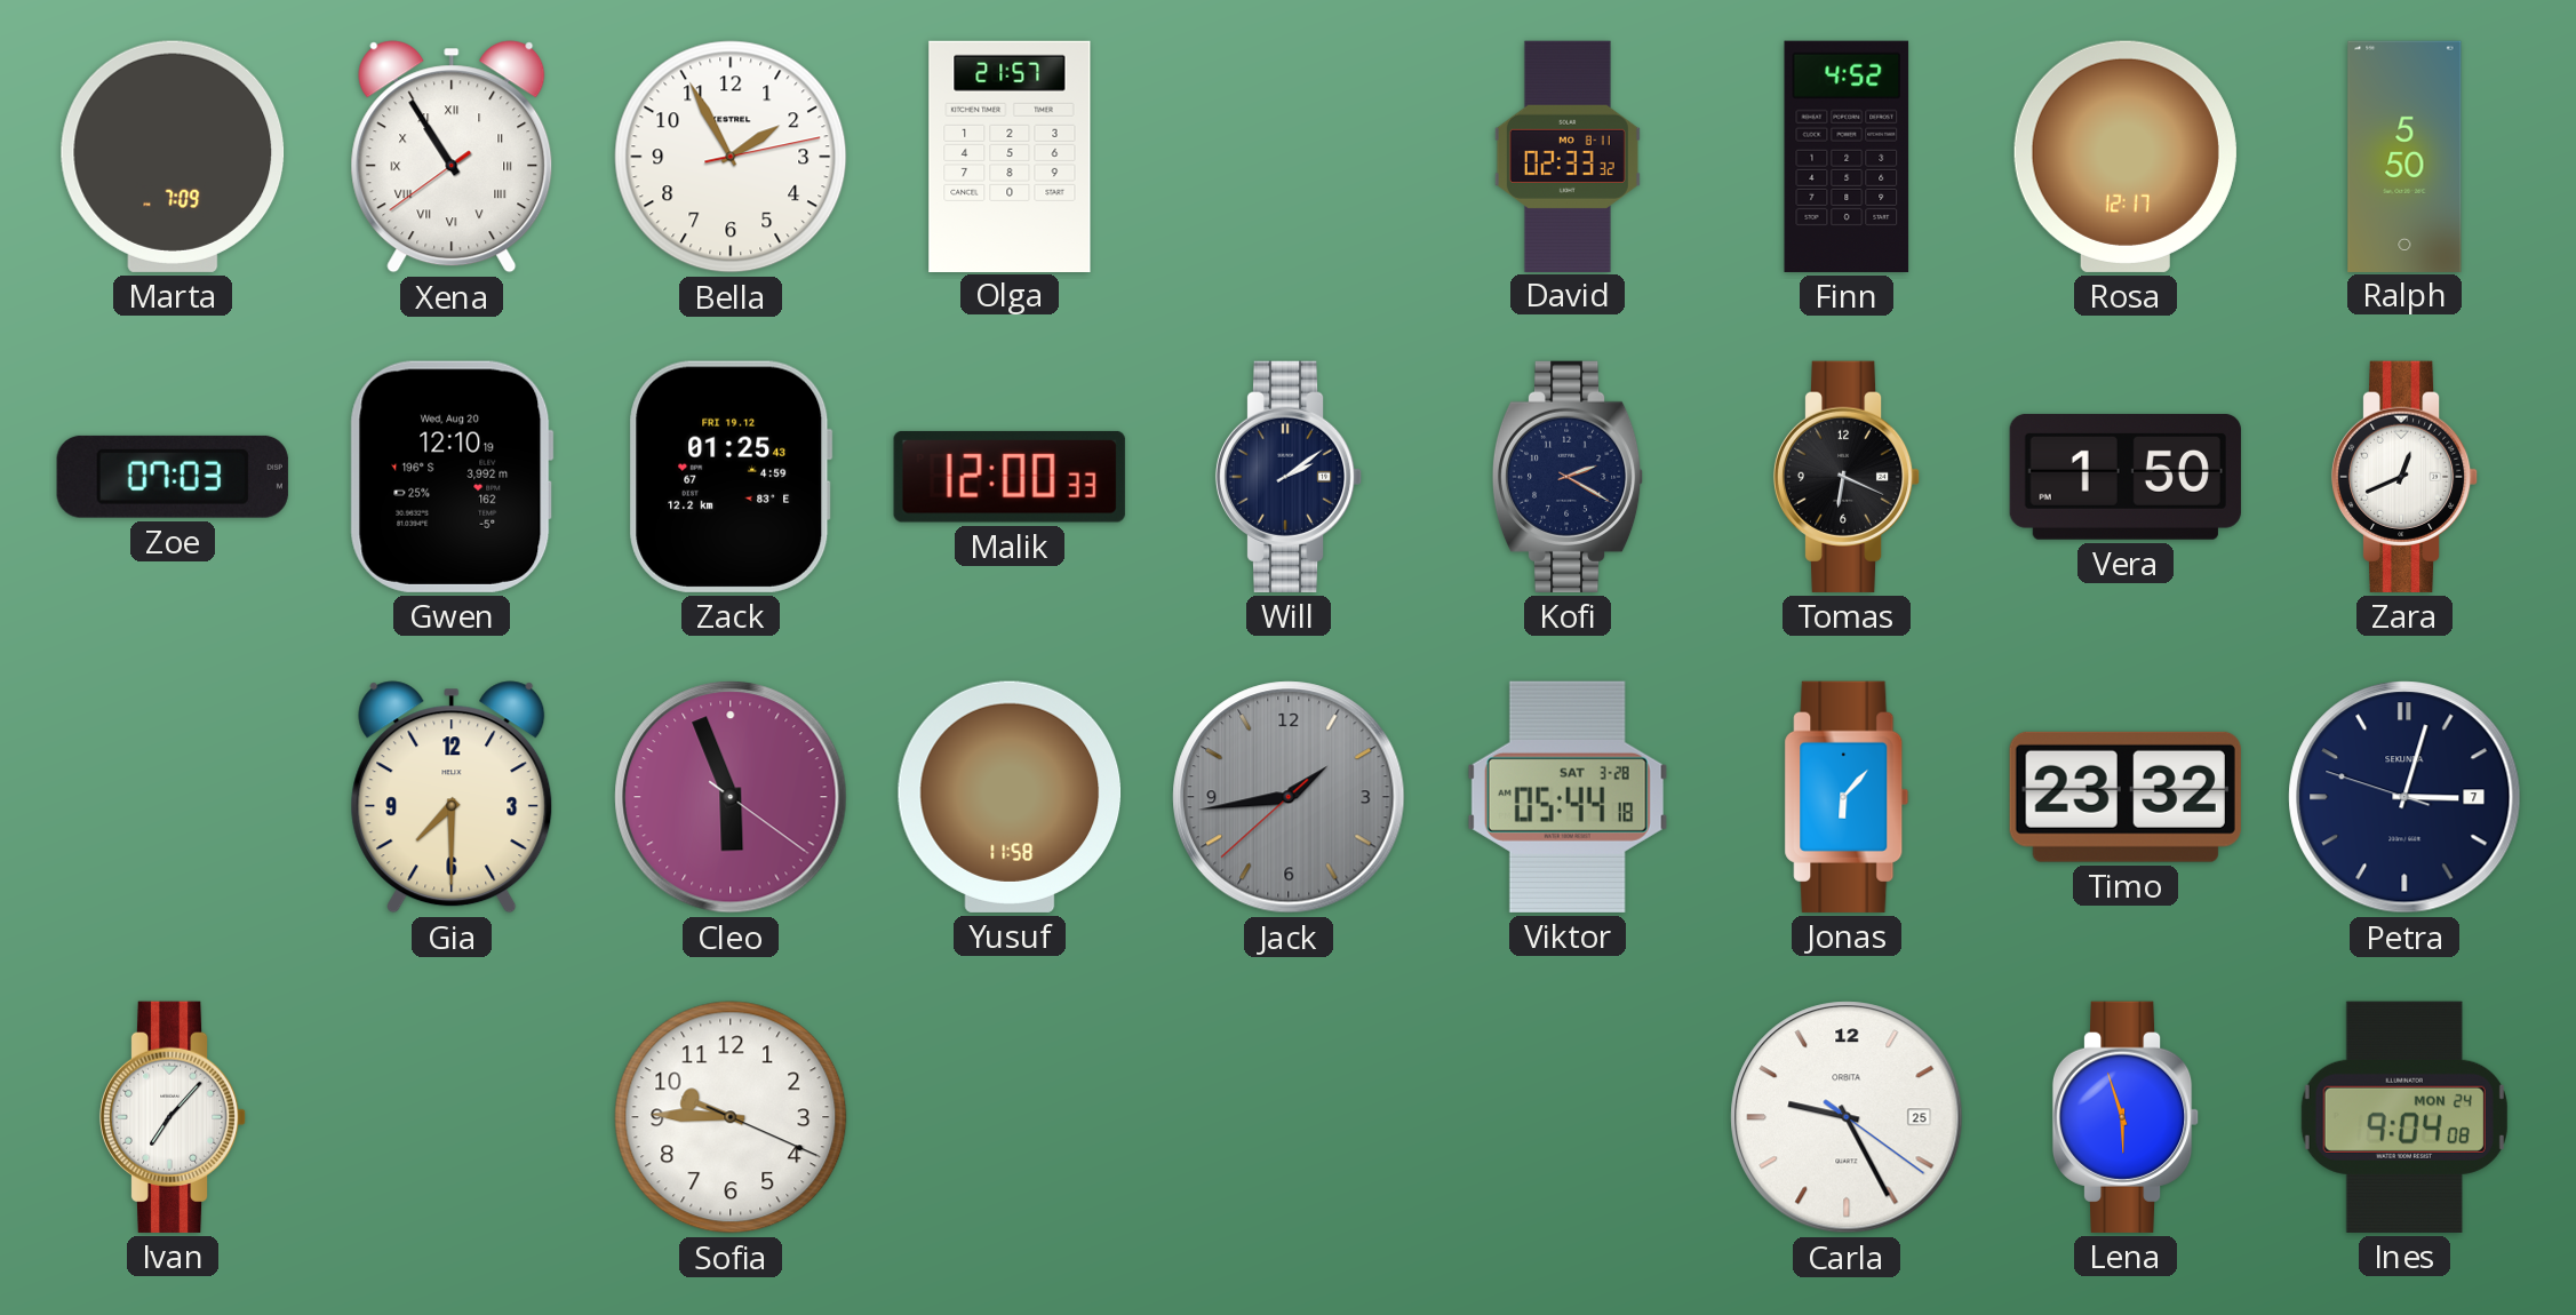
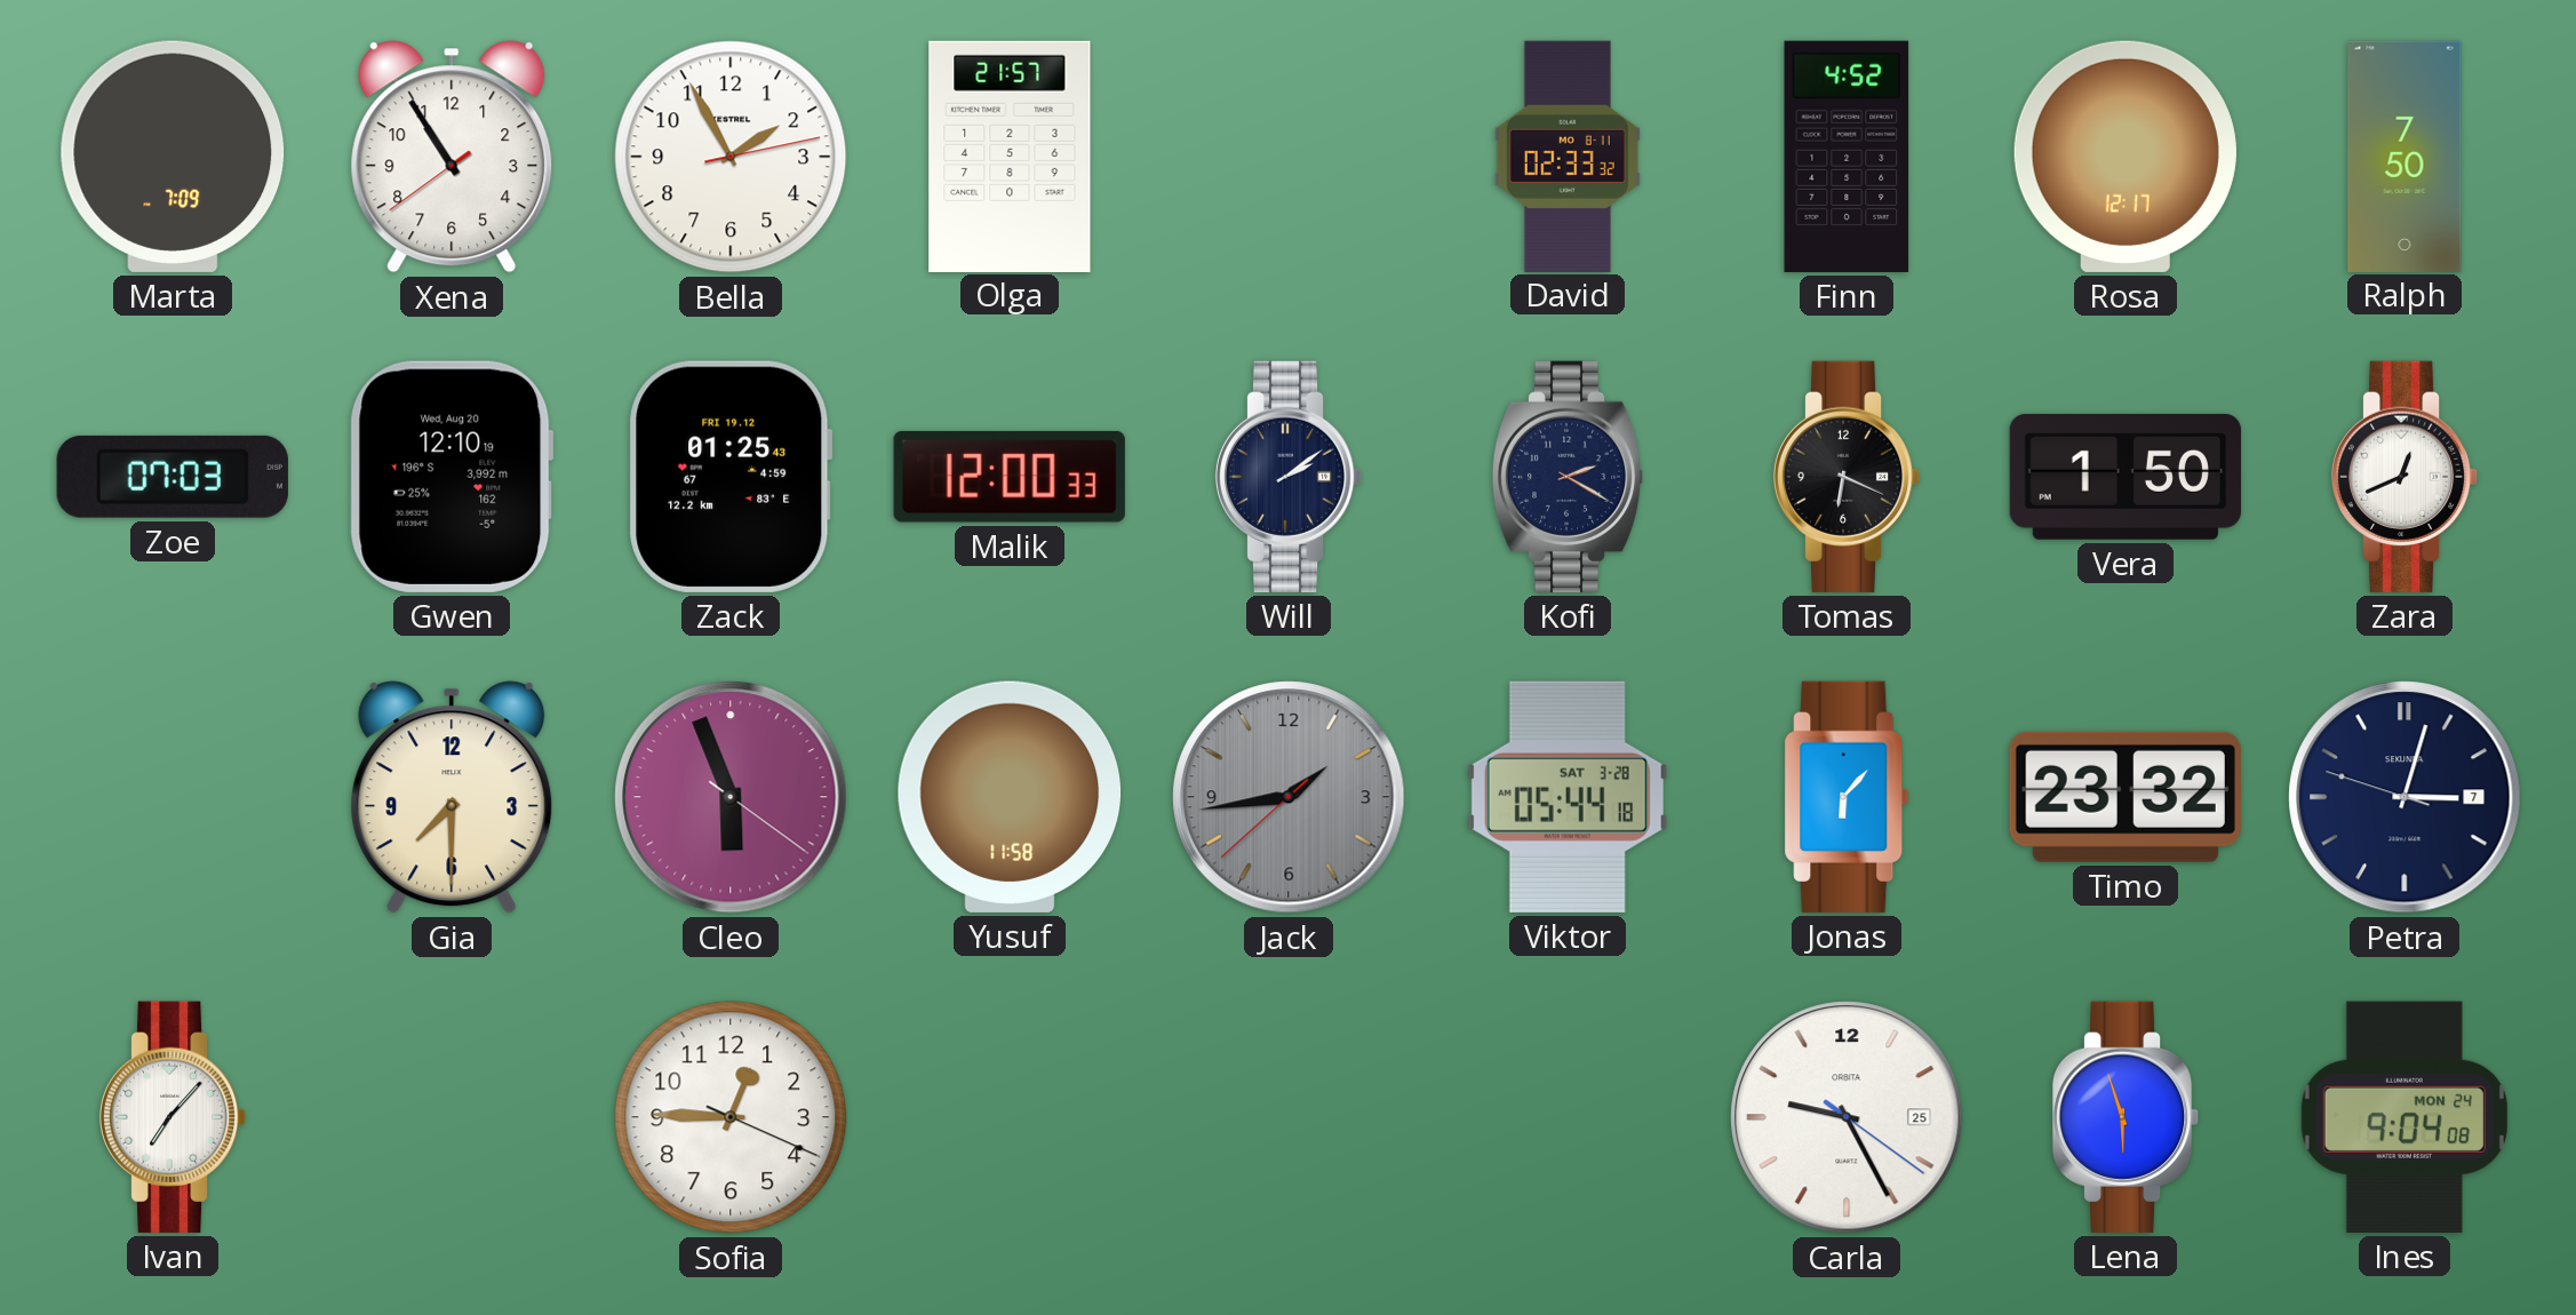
Xena numerals: Roman -> Arabic
Ralph: 5:50 -> 7:50
Sofia: 9:45 -> 12:45
